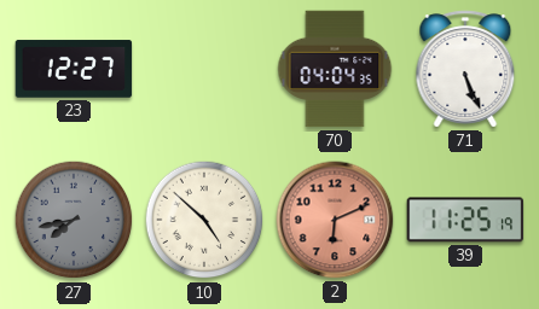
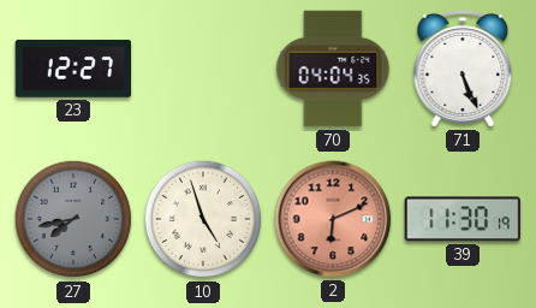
10: 4:52 -> 4:57
39: 11:25 -> 11:30
